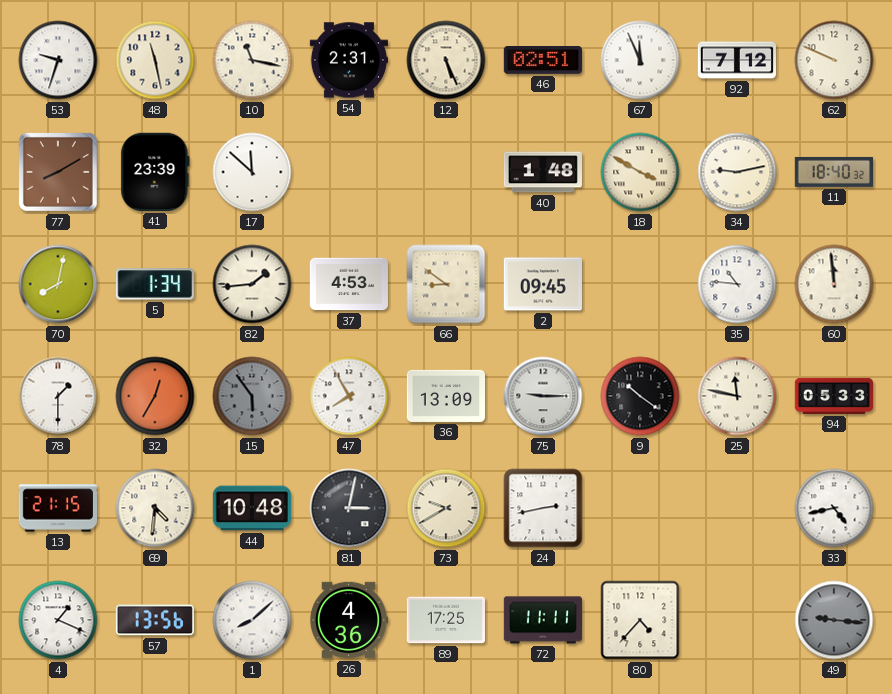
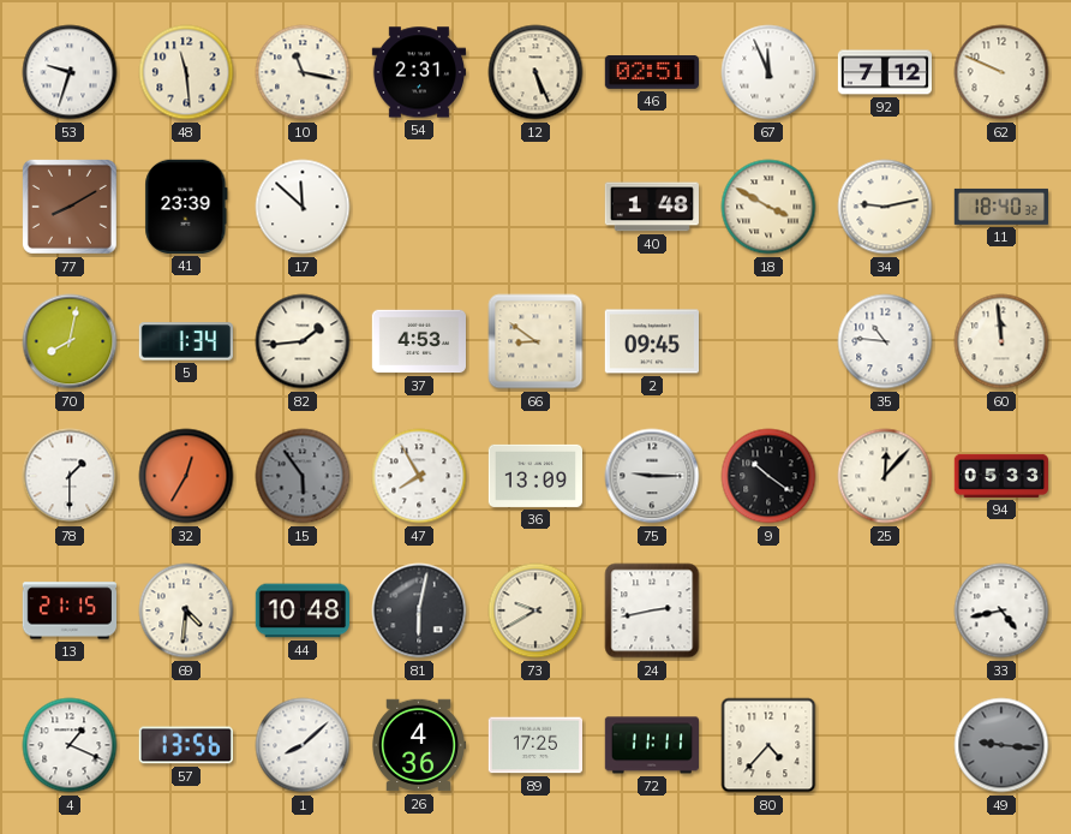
48: 11:28 -> 11:29
25: 11:47 -> 12:07
81: 3:02 -> 6:02
